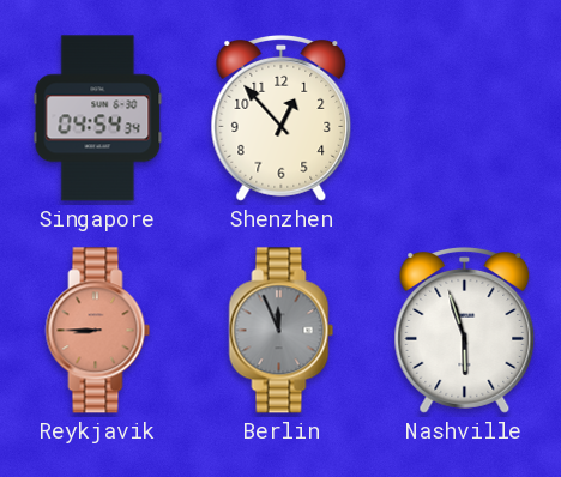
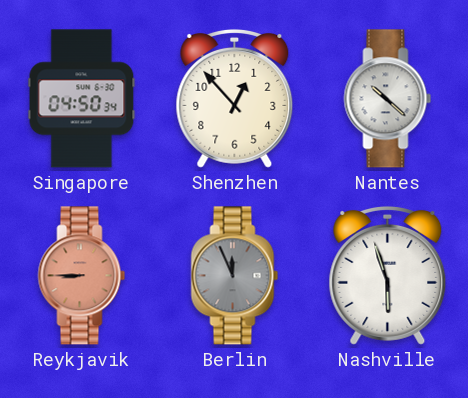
Singapore: 04:54 -> 04:50
Nantes: none -> 10:22
